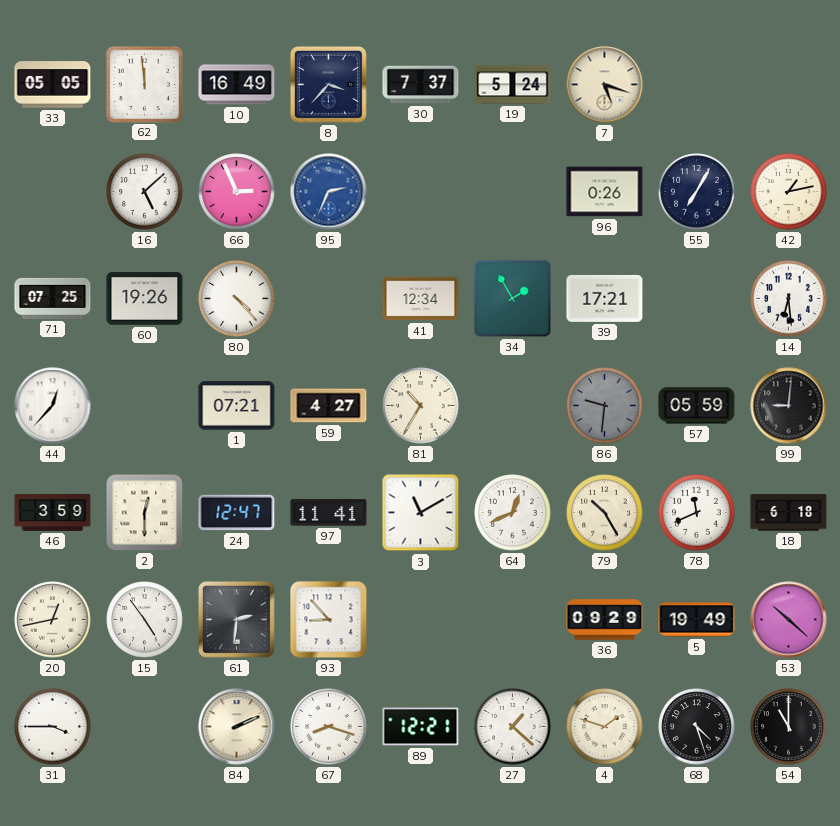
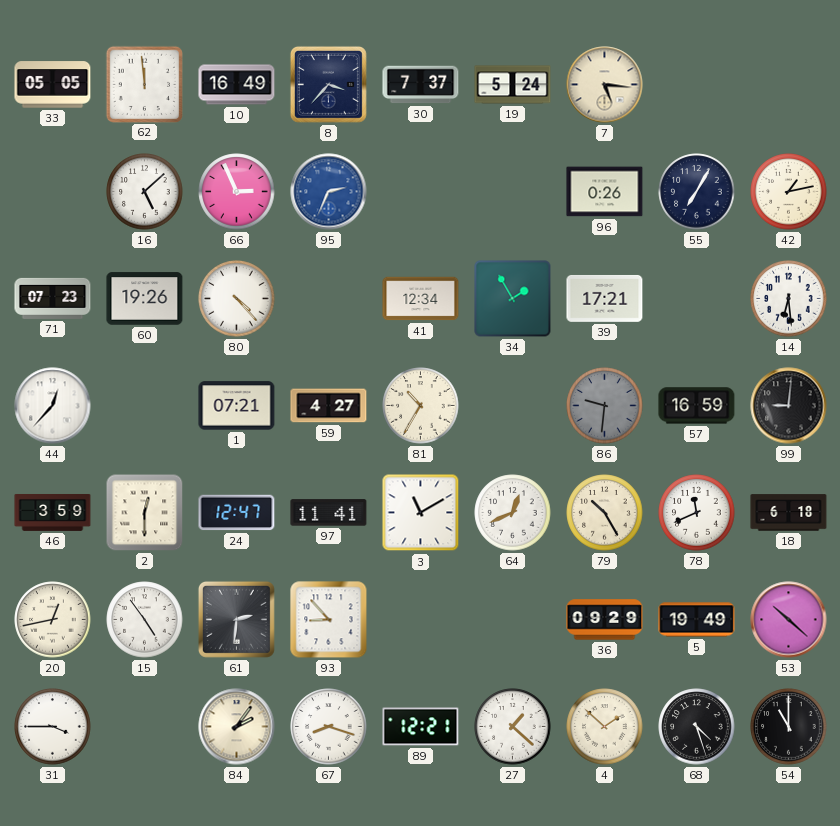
7: 5:18 -> 5:16
71: 07:25 -> 07:23
57: 05:59 -> 16:59
84: 2:11 -> 2:06
4: 1:48 -> 1:52
